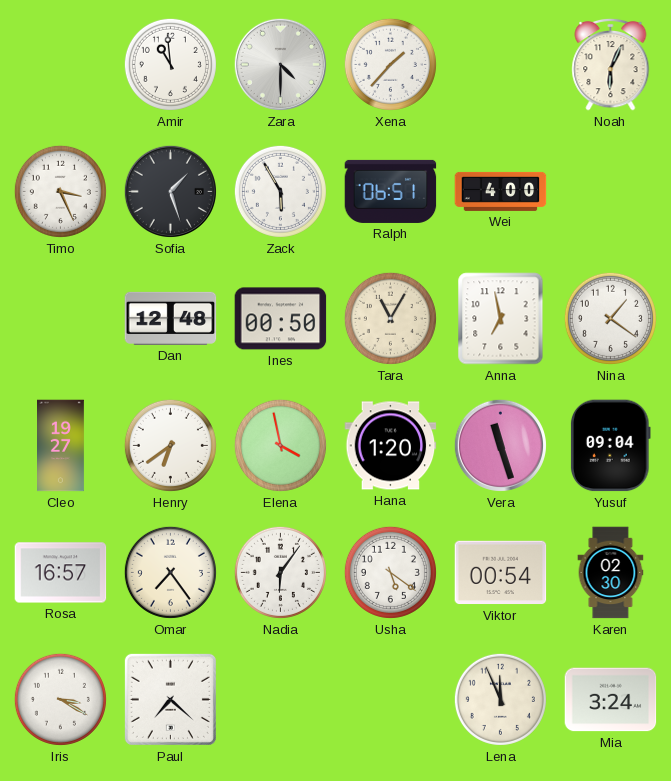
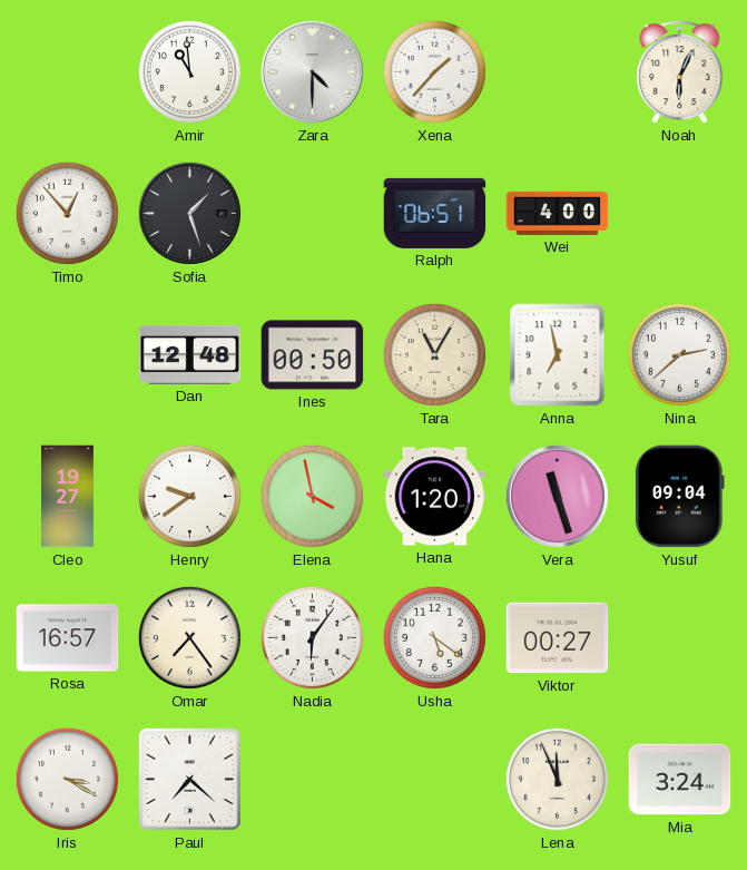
Timo: 3:26 -> 12:53
Zack: 5:55 -> none
Nina: 1:21 -> 2:38
Henry: 6:39 -> 9:39
Viktor: 00:54 -> 00:27
Karen: 02:30 -> none
